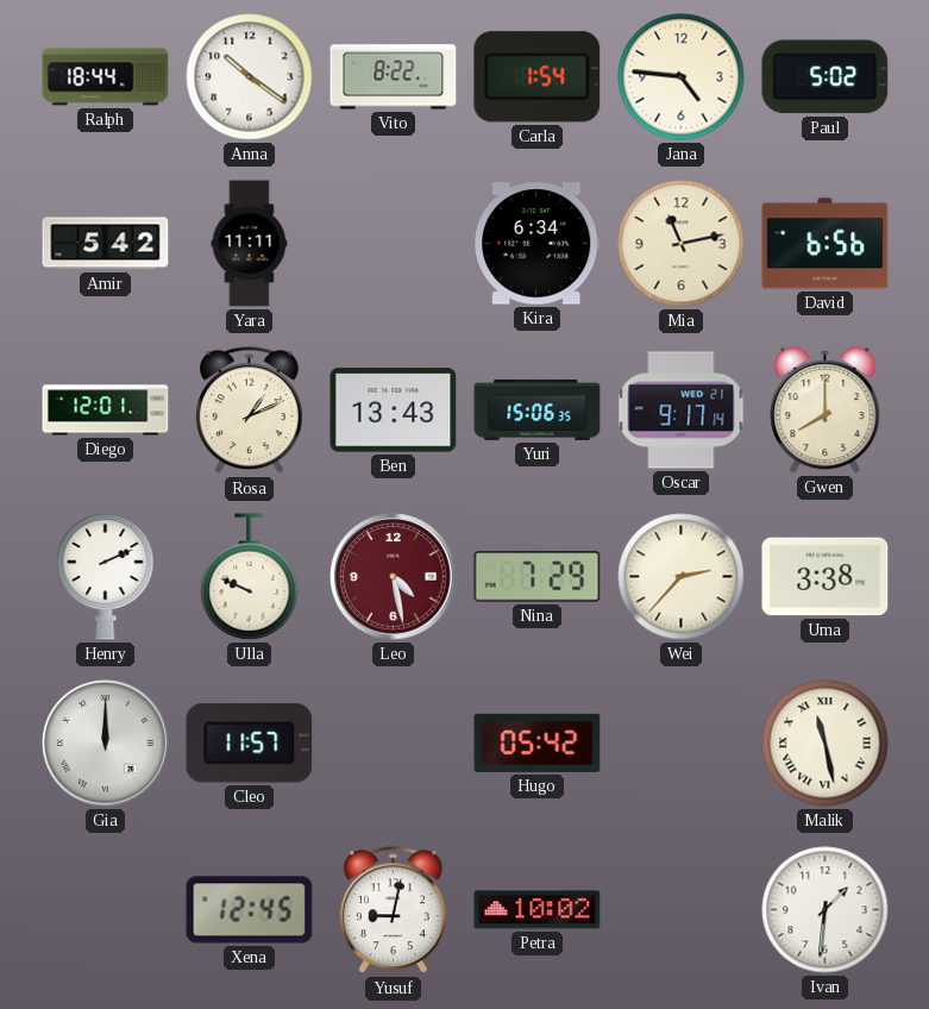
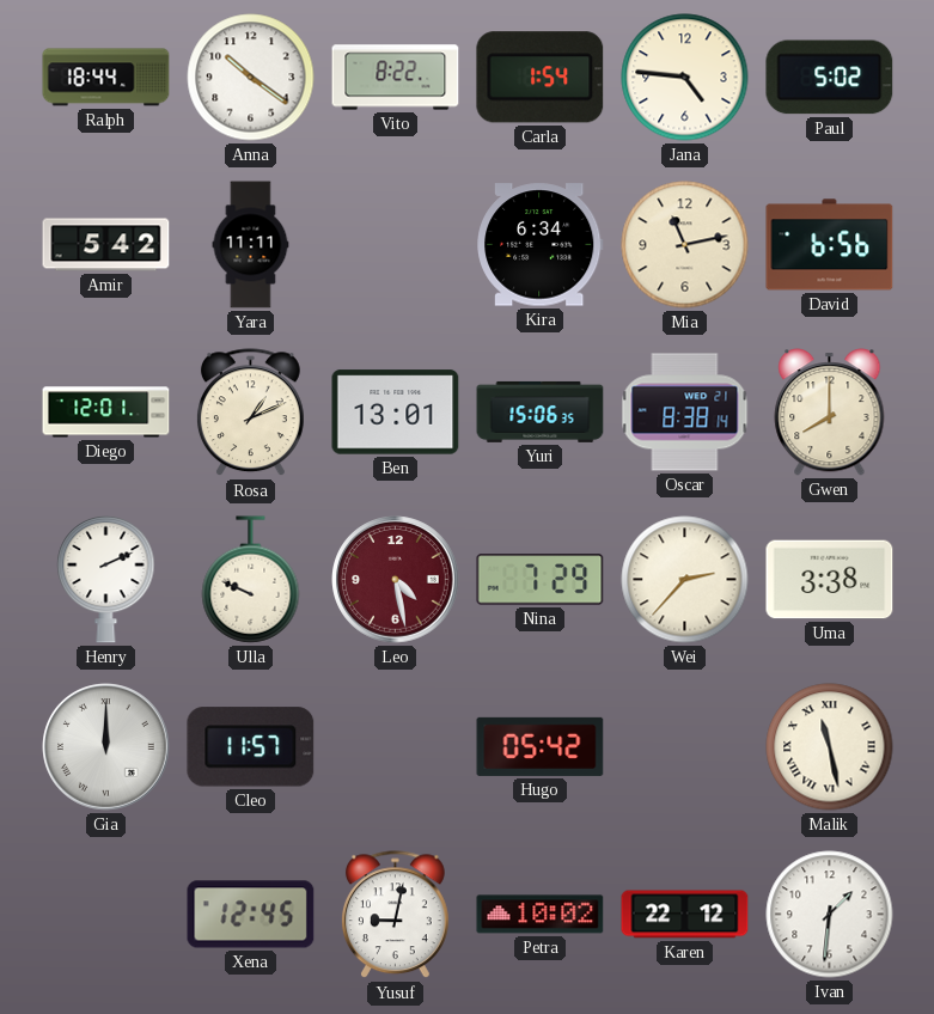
Ben: 13:43 -> 13:01
Oscar: 9:17 -> 8:38
Karen: none -> 22:12
